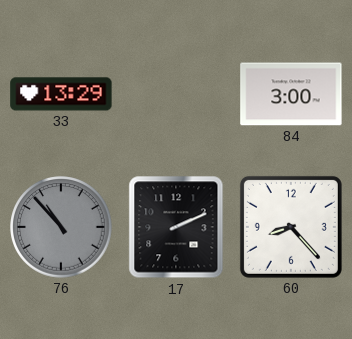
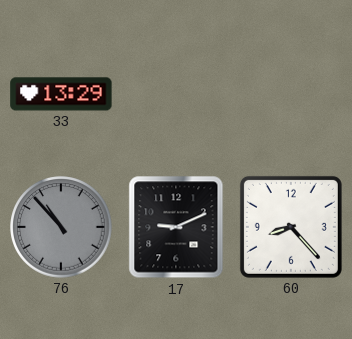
84: 3:00 -> none
17: 2:11 -> 9:11
